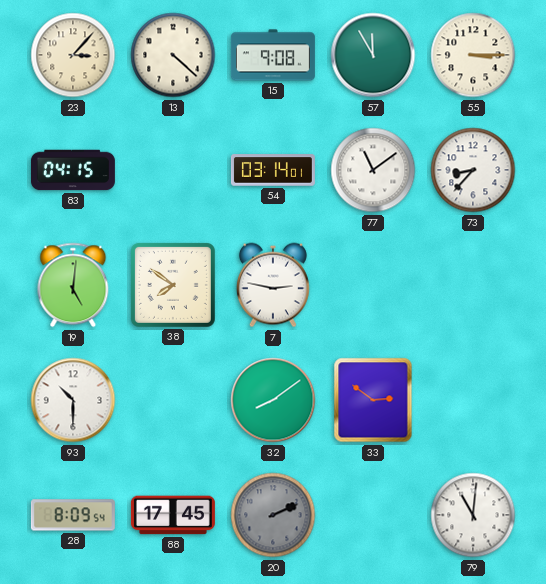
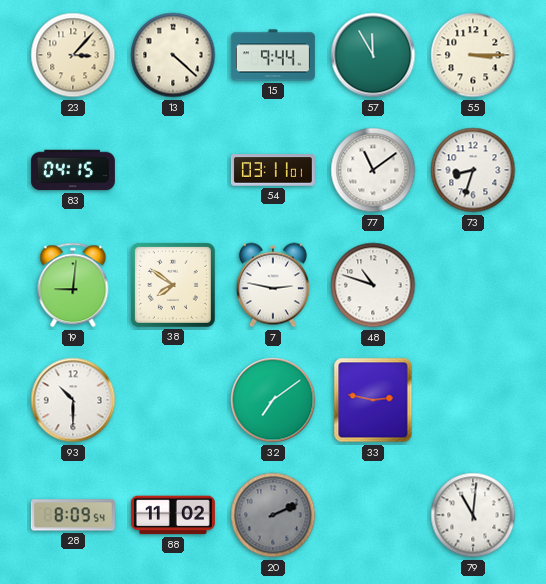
15: 9:08 -> 9:44
54: 03:14 -> 03:11
73: 8:37 -> 8:33
19: 5:01 -> 9:01
48: none -> 10:48
32: 8:09 -> 7:09
33: 2:51 -> 2:47
88: 17:45 -> 11:02
